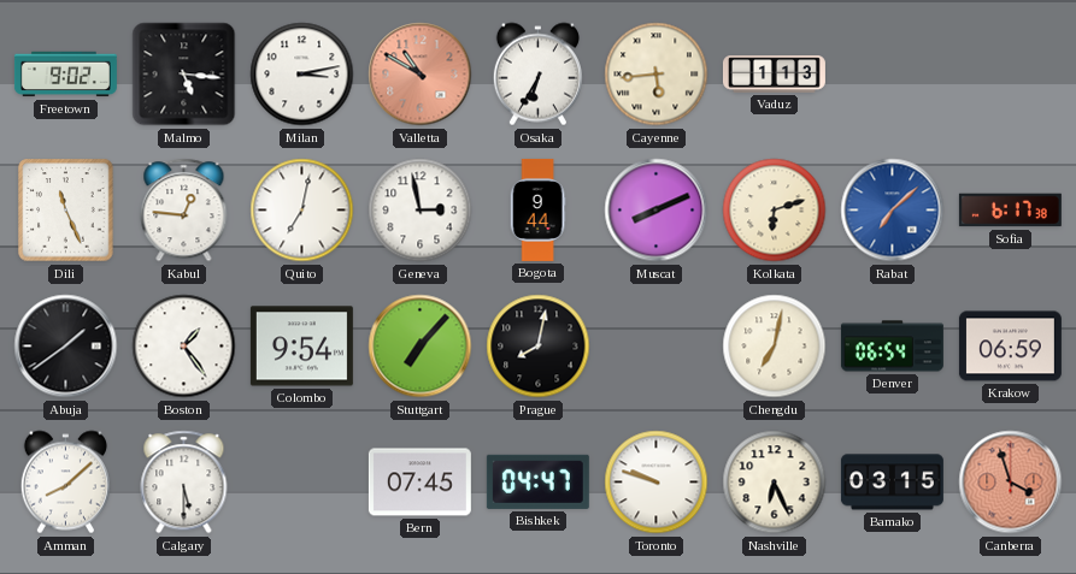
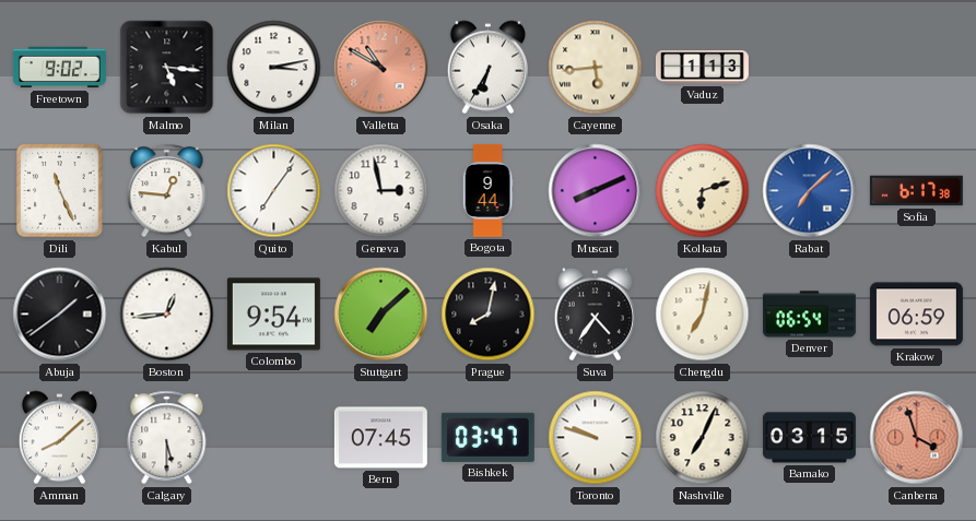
Quito: 7:02 -> 7:06
Boston: 1:24 -> 12:44
Stuttgart: 7:07 -> 7:08
Suva: none -> 4:36
Bishkek: 04:47 -> 03:47
Nashville: 6:26 -> 7:04
